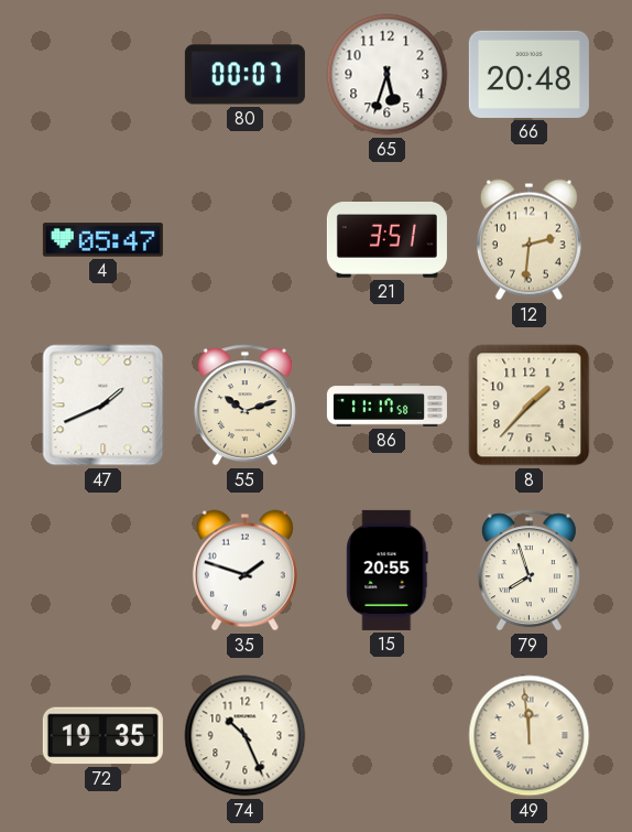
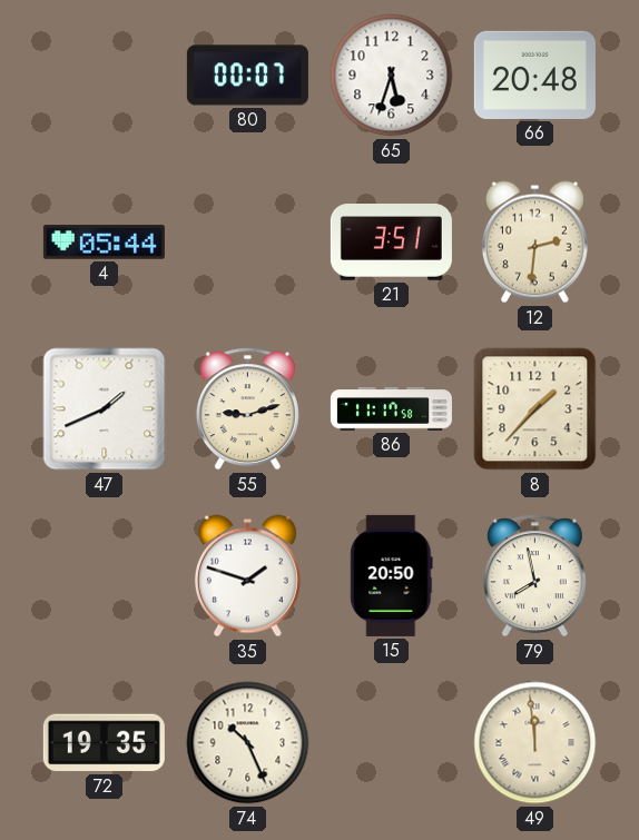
4: 05:47 -> 05:44
55: 10:12 -> 9:12
15: 20:55 -> 20:50
79: 7:57 -> 7:58
